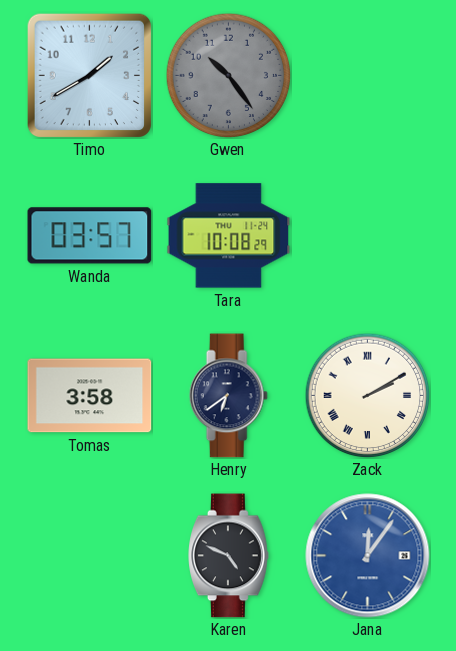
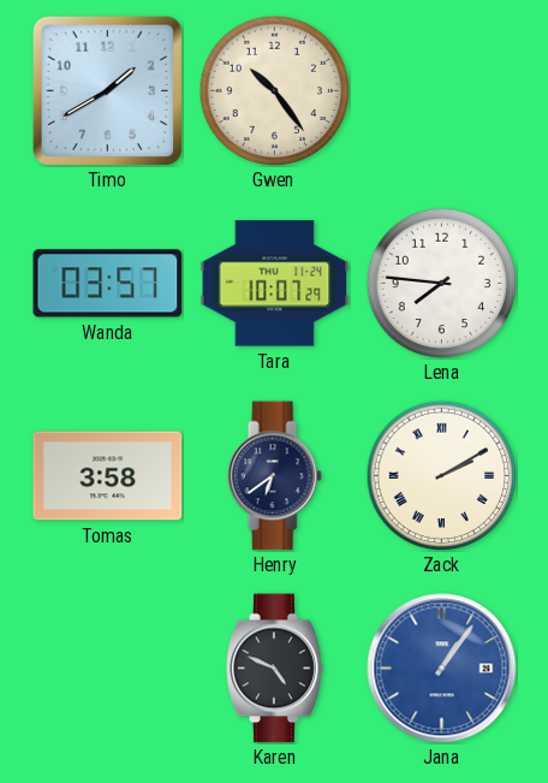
Gwen dial: grey -> cream
Tara: 10:08 -> 10:07
Lena: none -> 7:46
Jana: 12:06 -> 1:06
